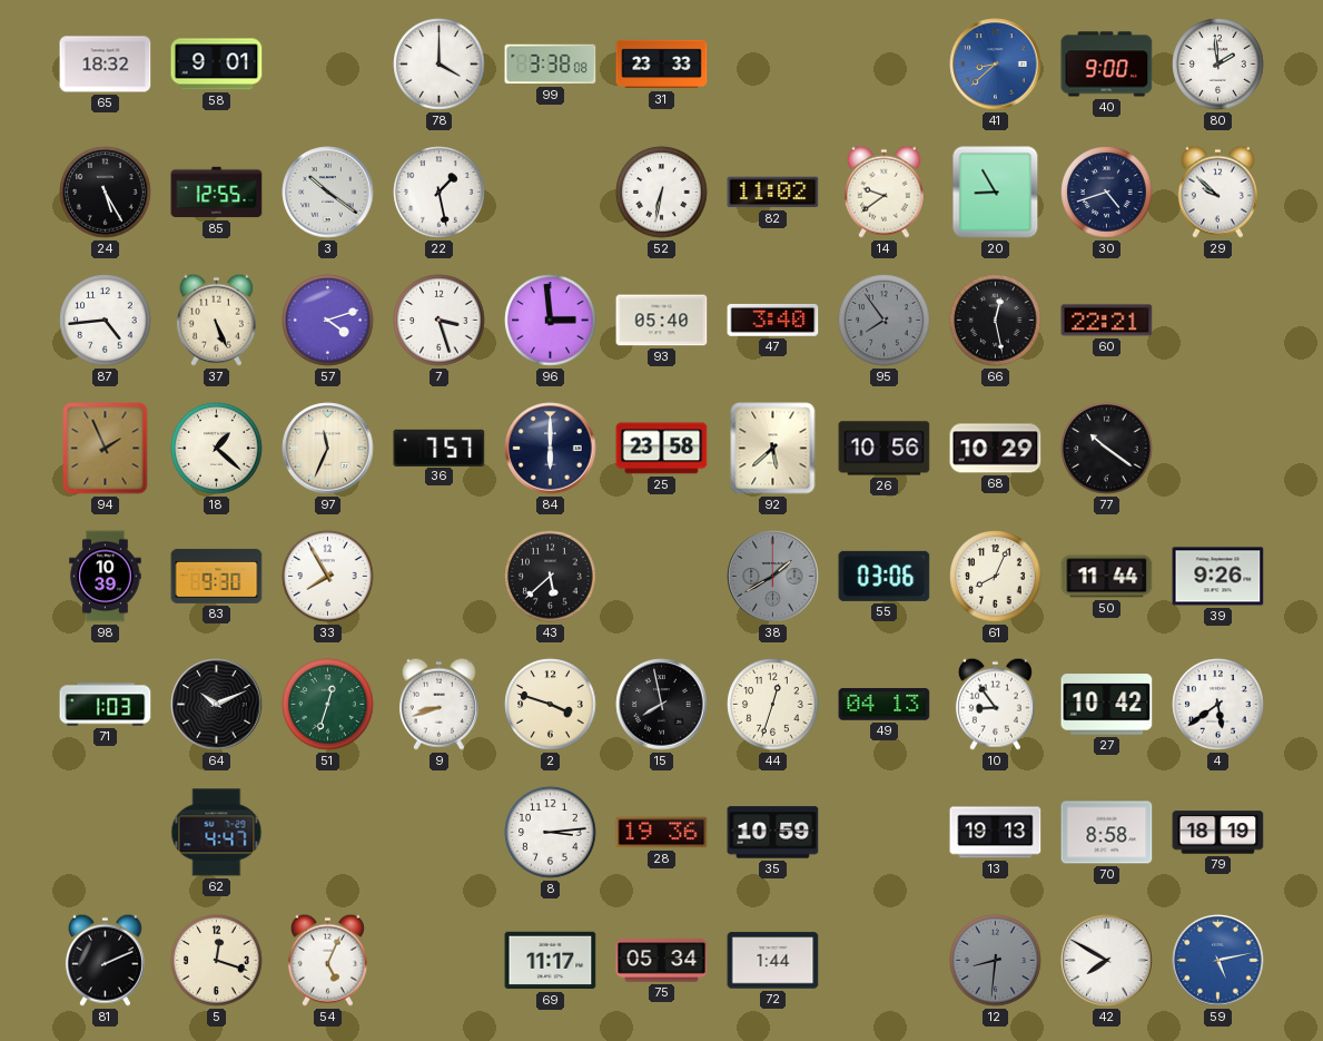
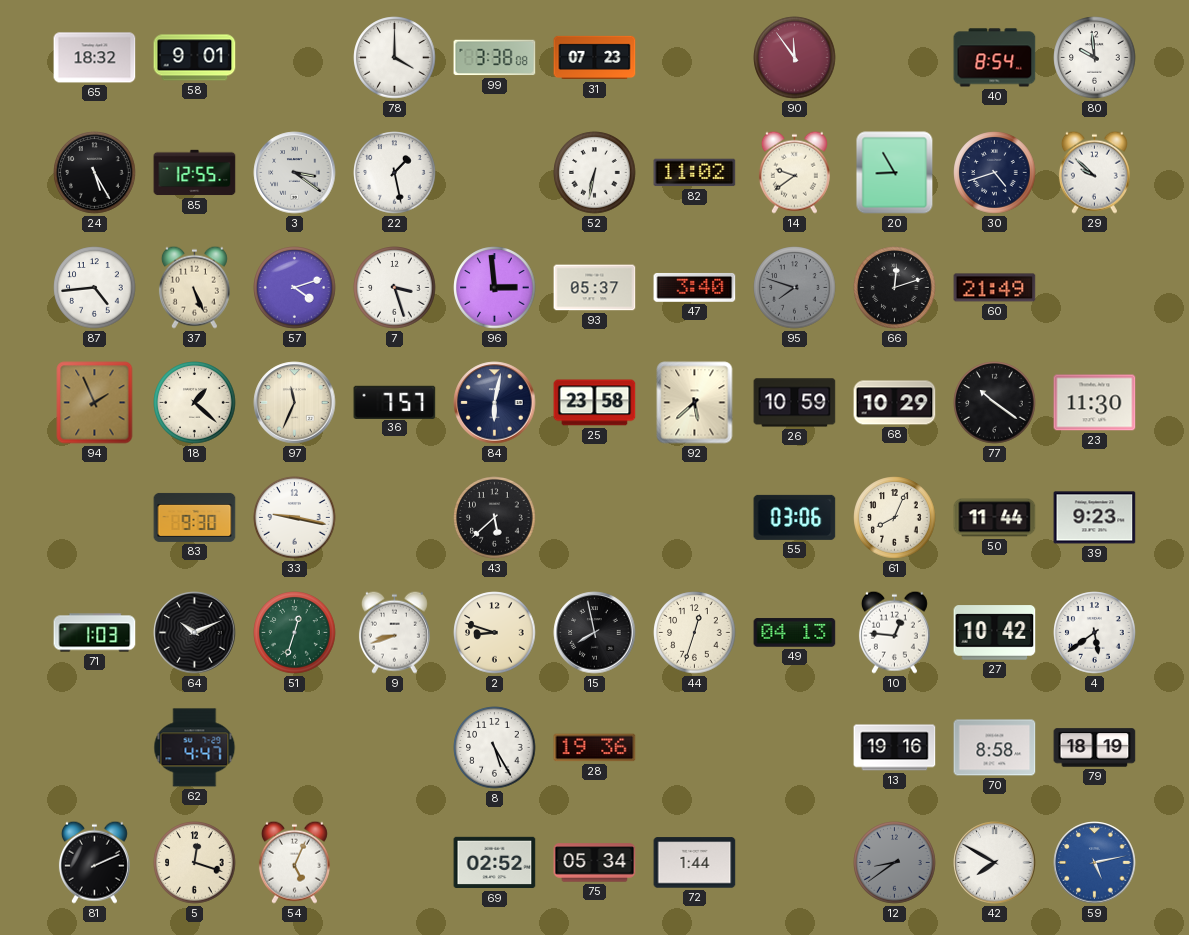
31: 23:33 -> 07:23
90: none -> 11:54
41: 8:38 -> none
40: 9:00 -> 8:54
80: 1:59 -> 9:59
3: 10:21 -> 3:21
93: 05:40 -> 05:37
95: 7:54 -> 7:48
66: 12:28 -> 12:12
60: 22:21 -> 21:49
84: 6:00 -> 6:02
26: 10:56 -> 10:59
23: none -> 11:30
98: 10:39 -> none
33: 7:55 -> 9:17
38: 1:40 -> none
39: 9:26 -> 9:23
2: 3:48 -> 8:48
10: 8:54 -> 12:46
8: 3:14 -> 5:25
35: 10:59 -> none
13: 19:13 -> 19:16
69: 11:17 -> 02:52
12: 8:31 -> 8:39
